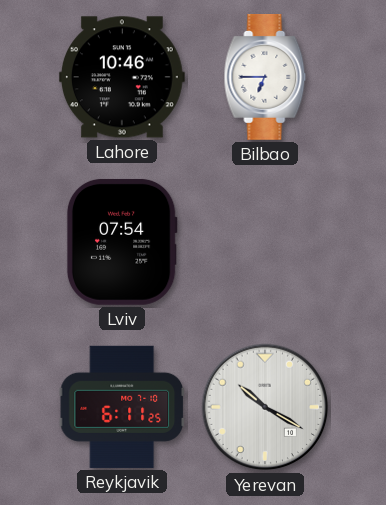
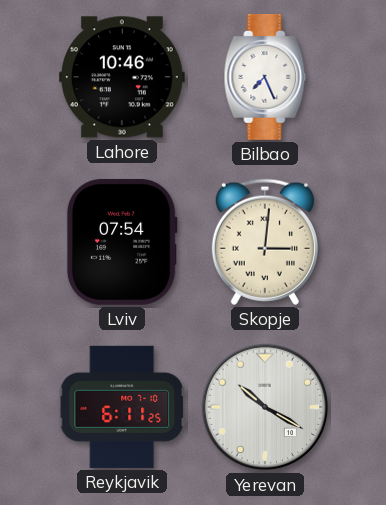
Bilbao: 6:45 -> 7:26
Skopje: none -> 3:01
